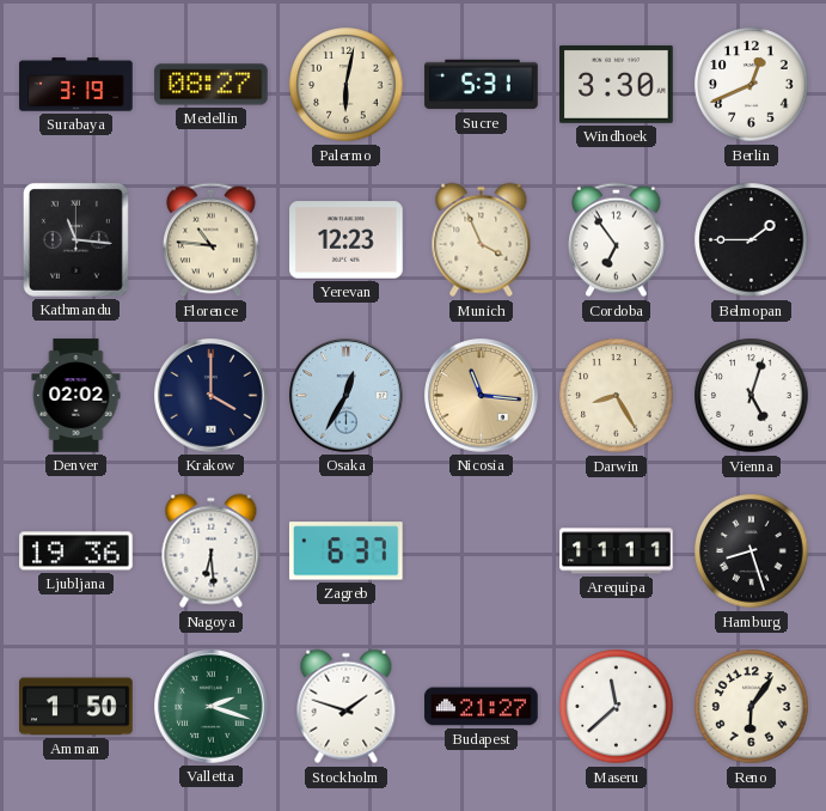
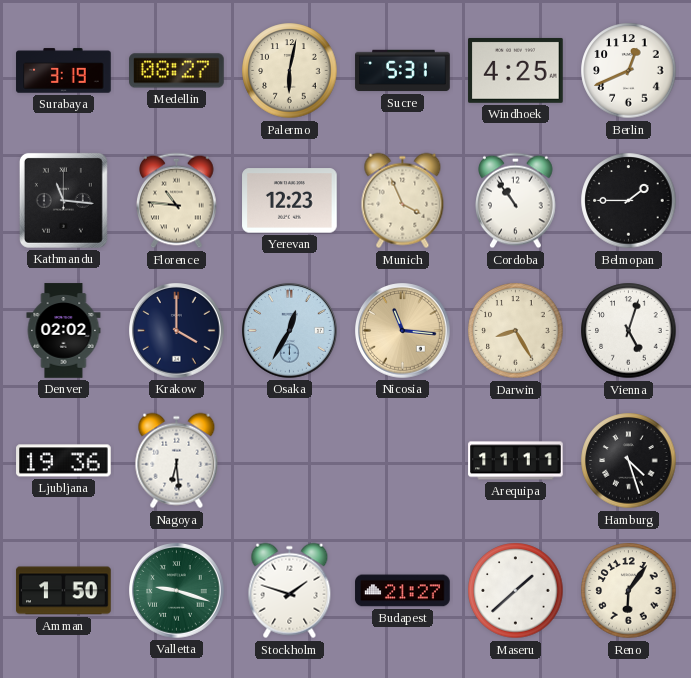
Windhoek: 3:30 -> 4:25
Cordoba: 6:54 -> 10:54
Zagreb: 6:37 -> none
Hamburg: 8:27 -> 4:27
Valletta: 2:18 -> 9:18
Maseru: 11:38 -> 1:38
